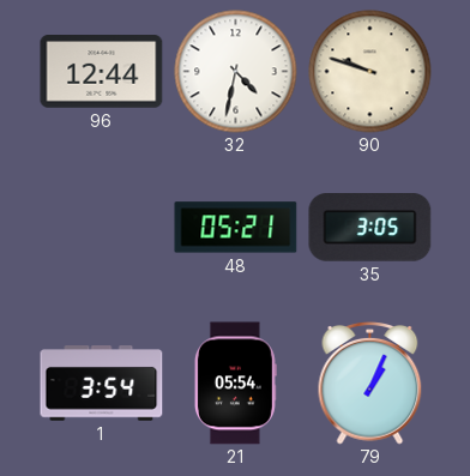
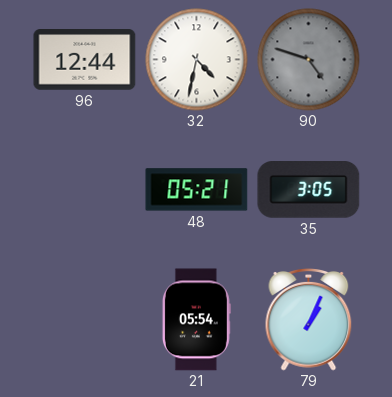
90: 9:48 -> 4:48
90 dial: cream -> grey
1: 3:54 -> none
